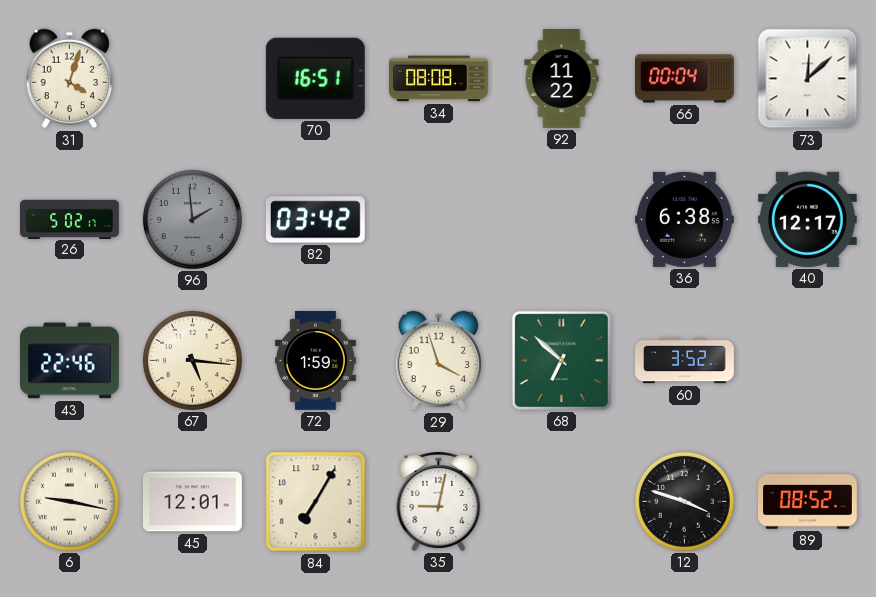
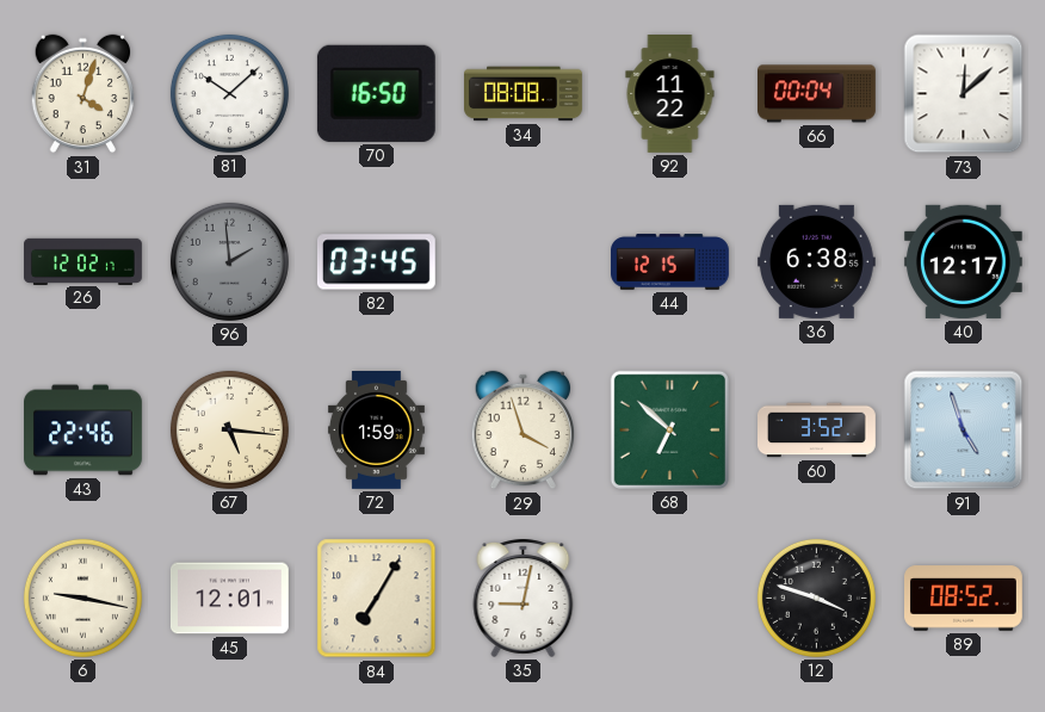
81: none -> 10:08
70: 16:51 -> 16:50
26: 5:02 -> 12:02
82: 03:42 -> 03:45
44: none -> 12:15
91: none -> 4:57
